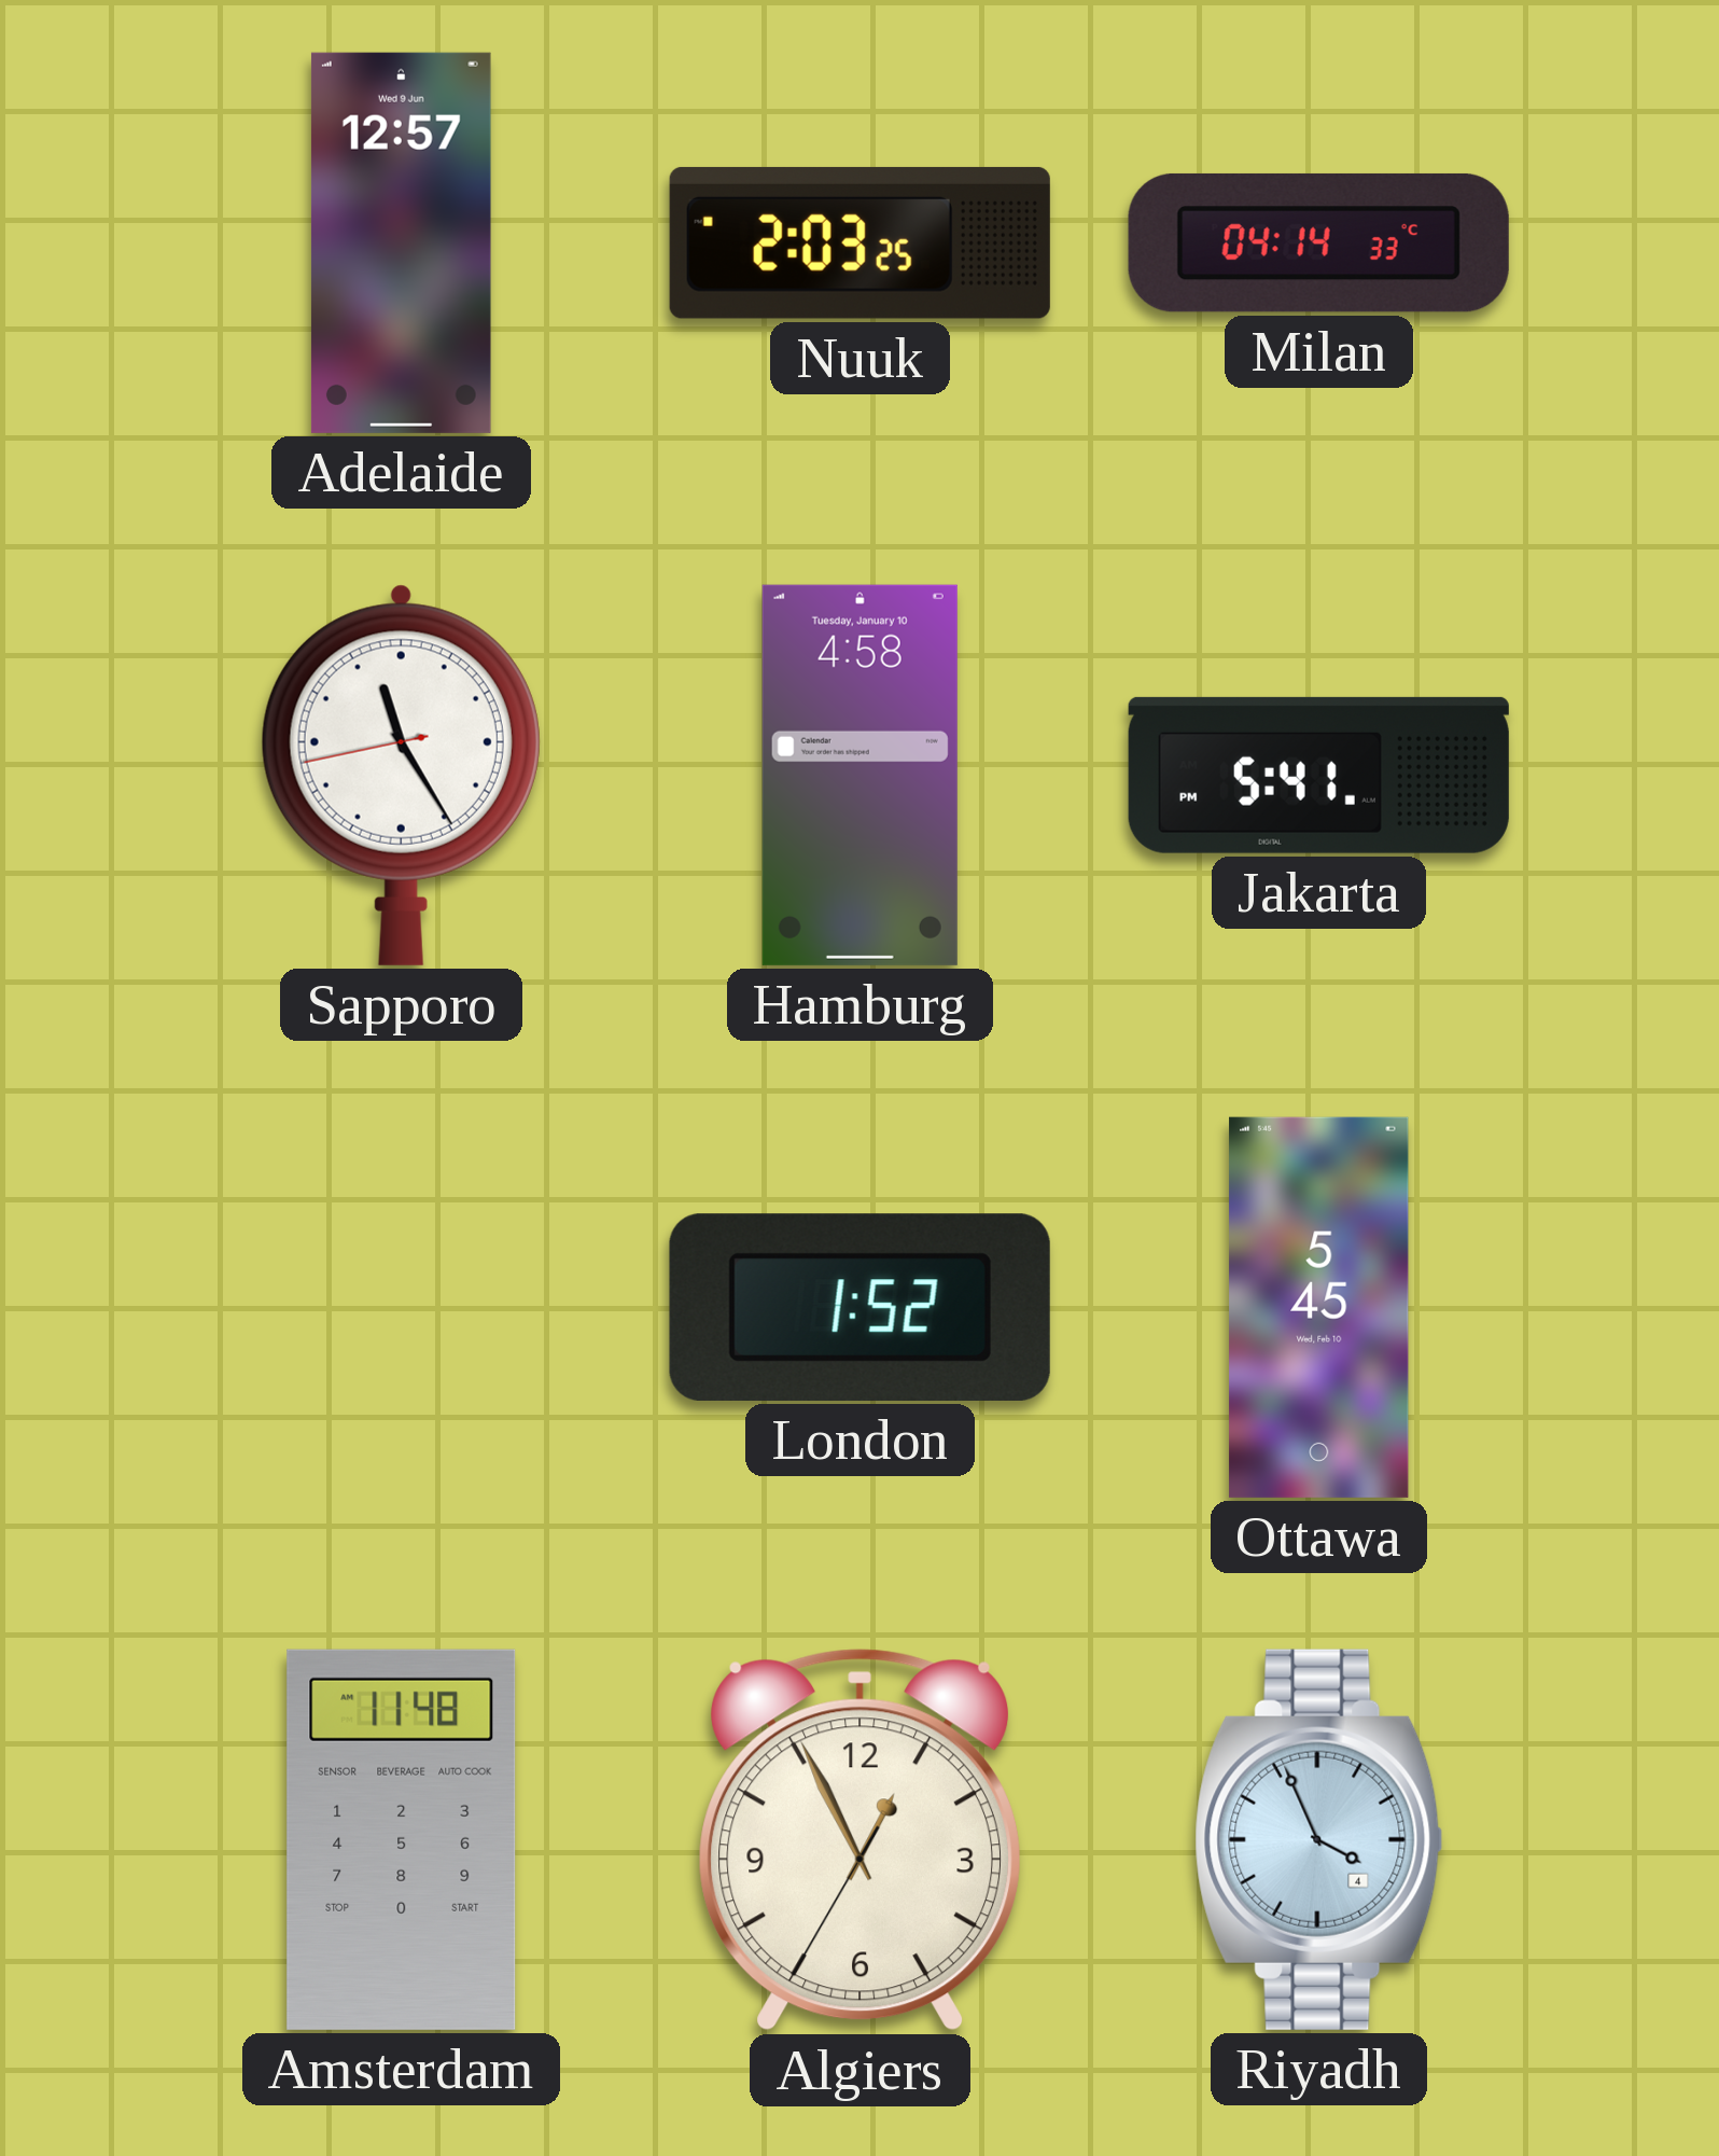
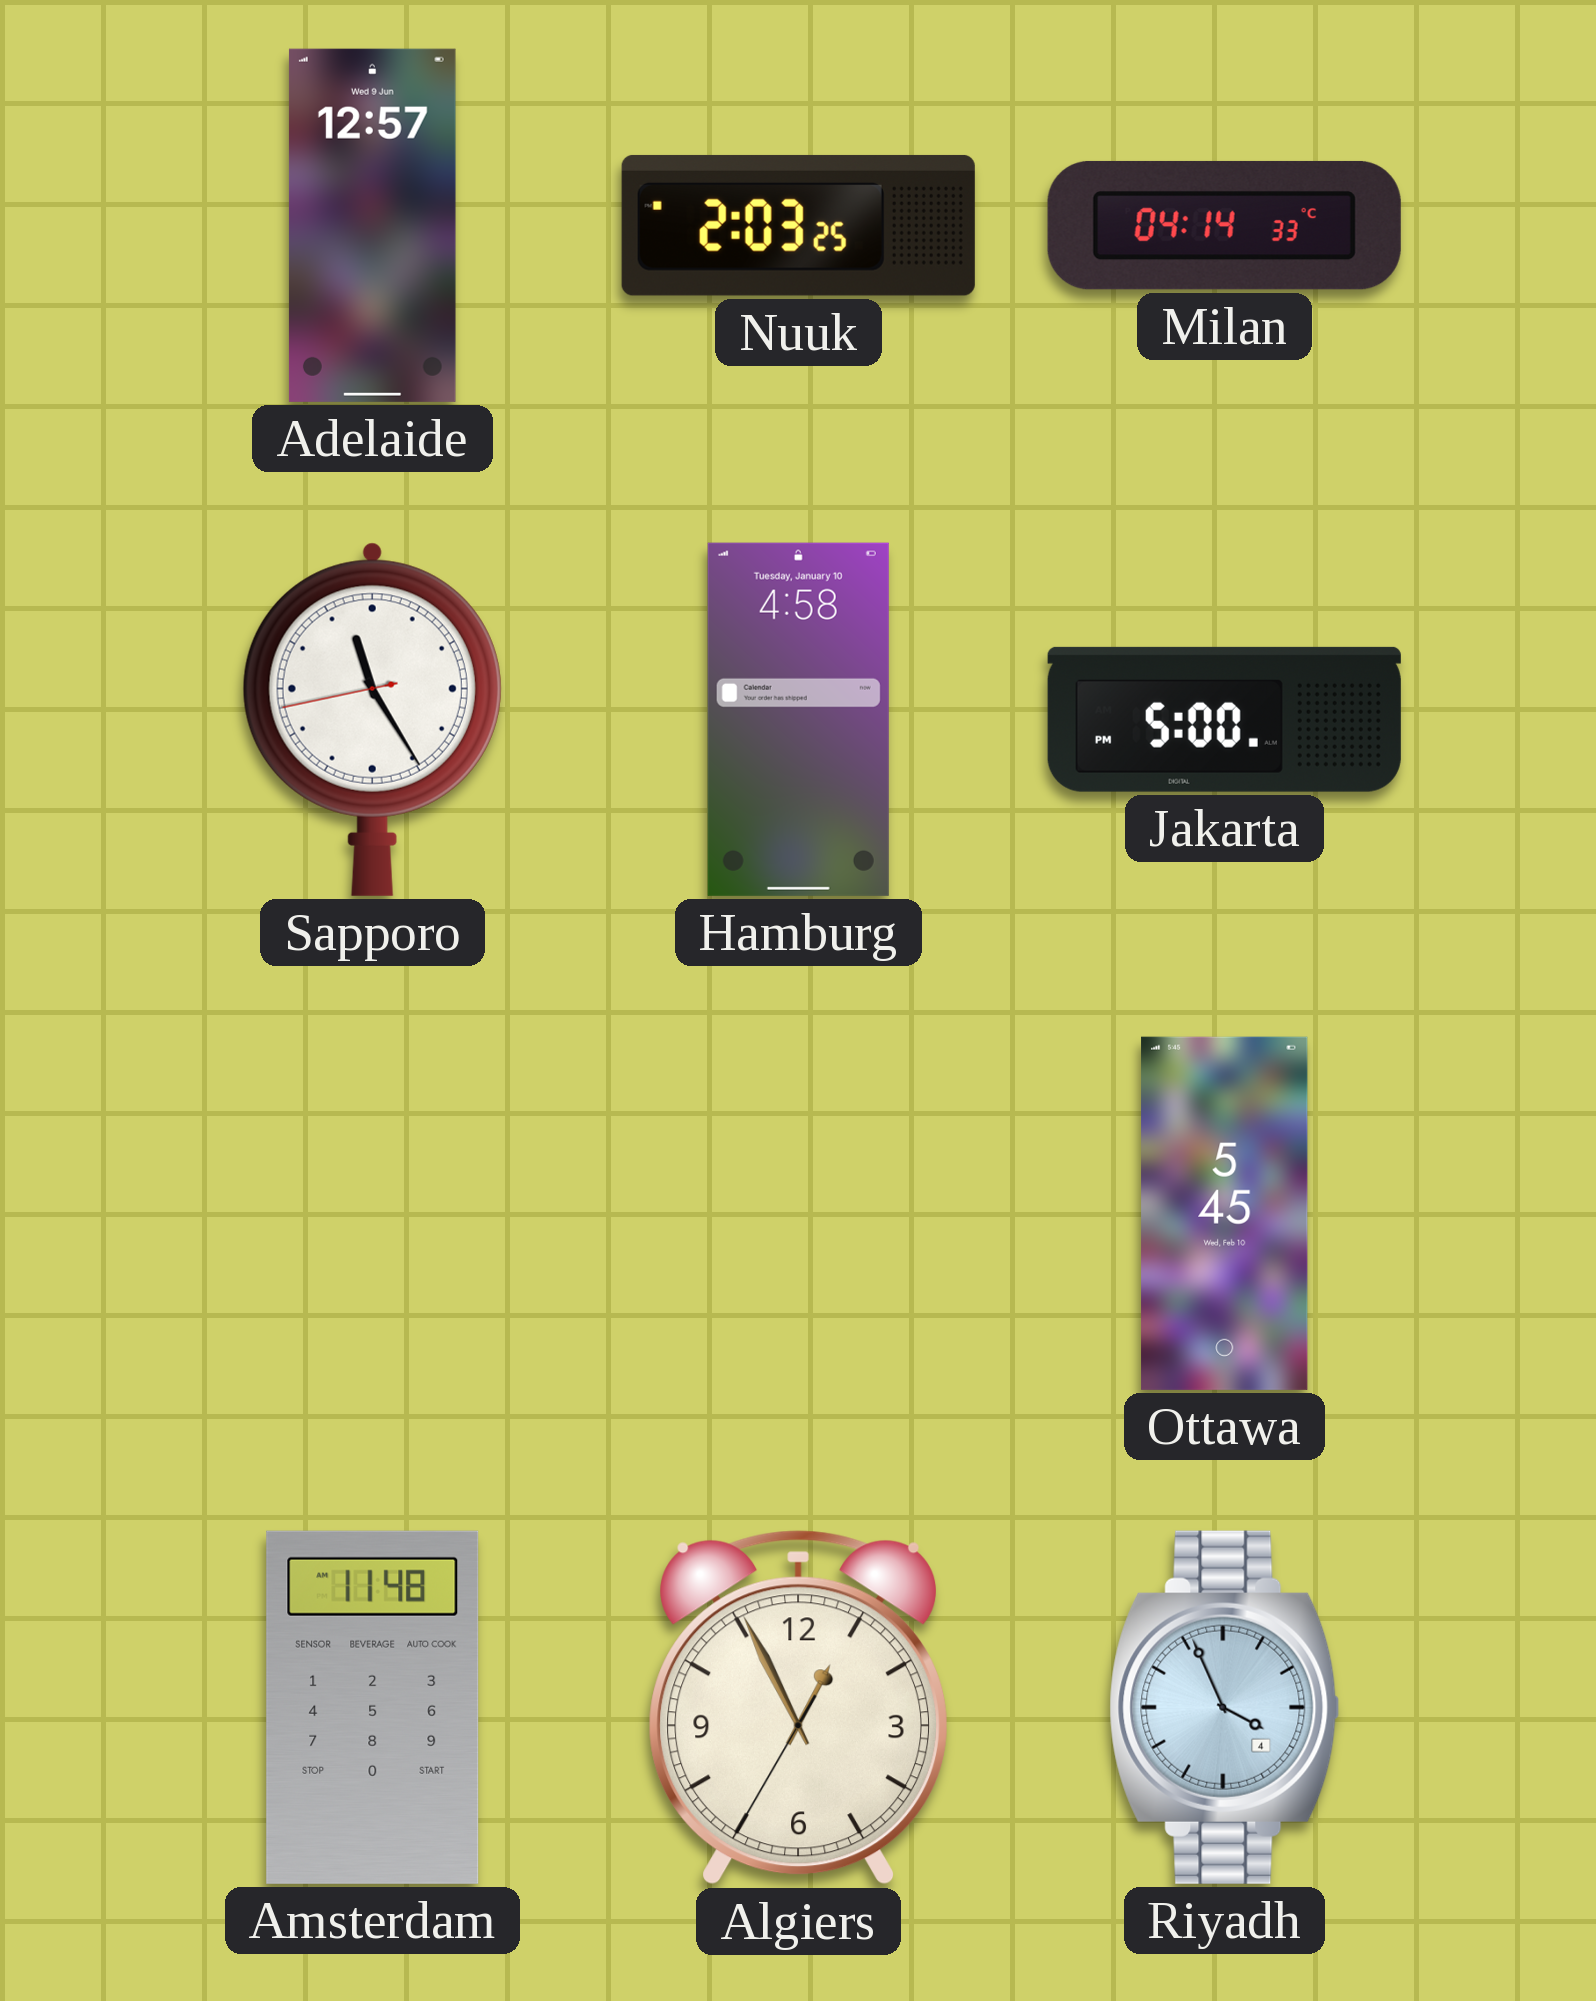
Jakarta: 5:41 -> 5:00
London: 1:52 -> none
